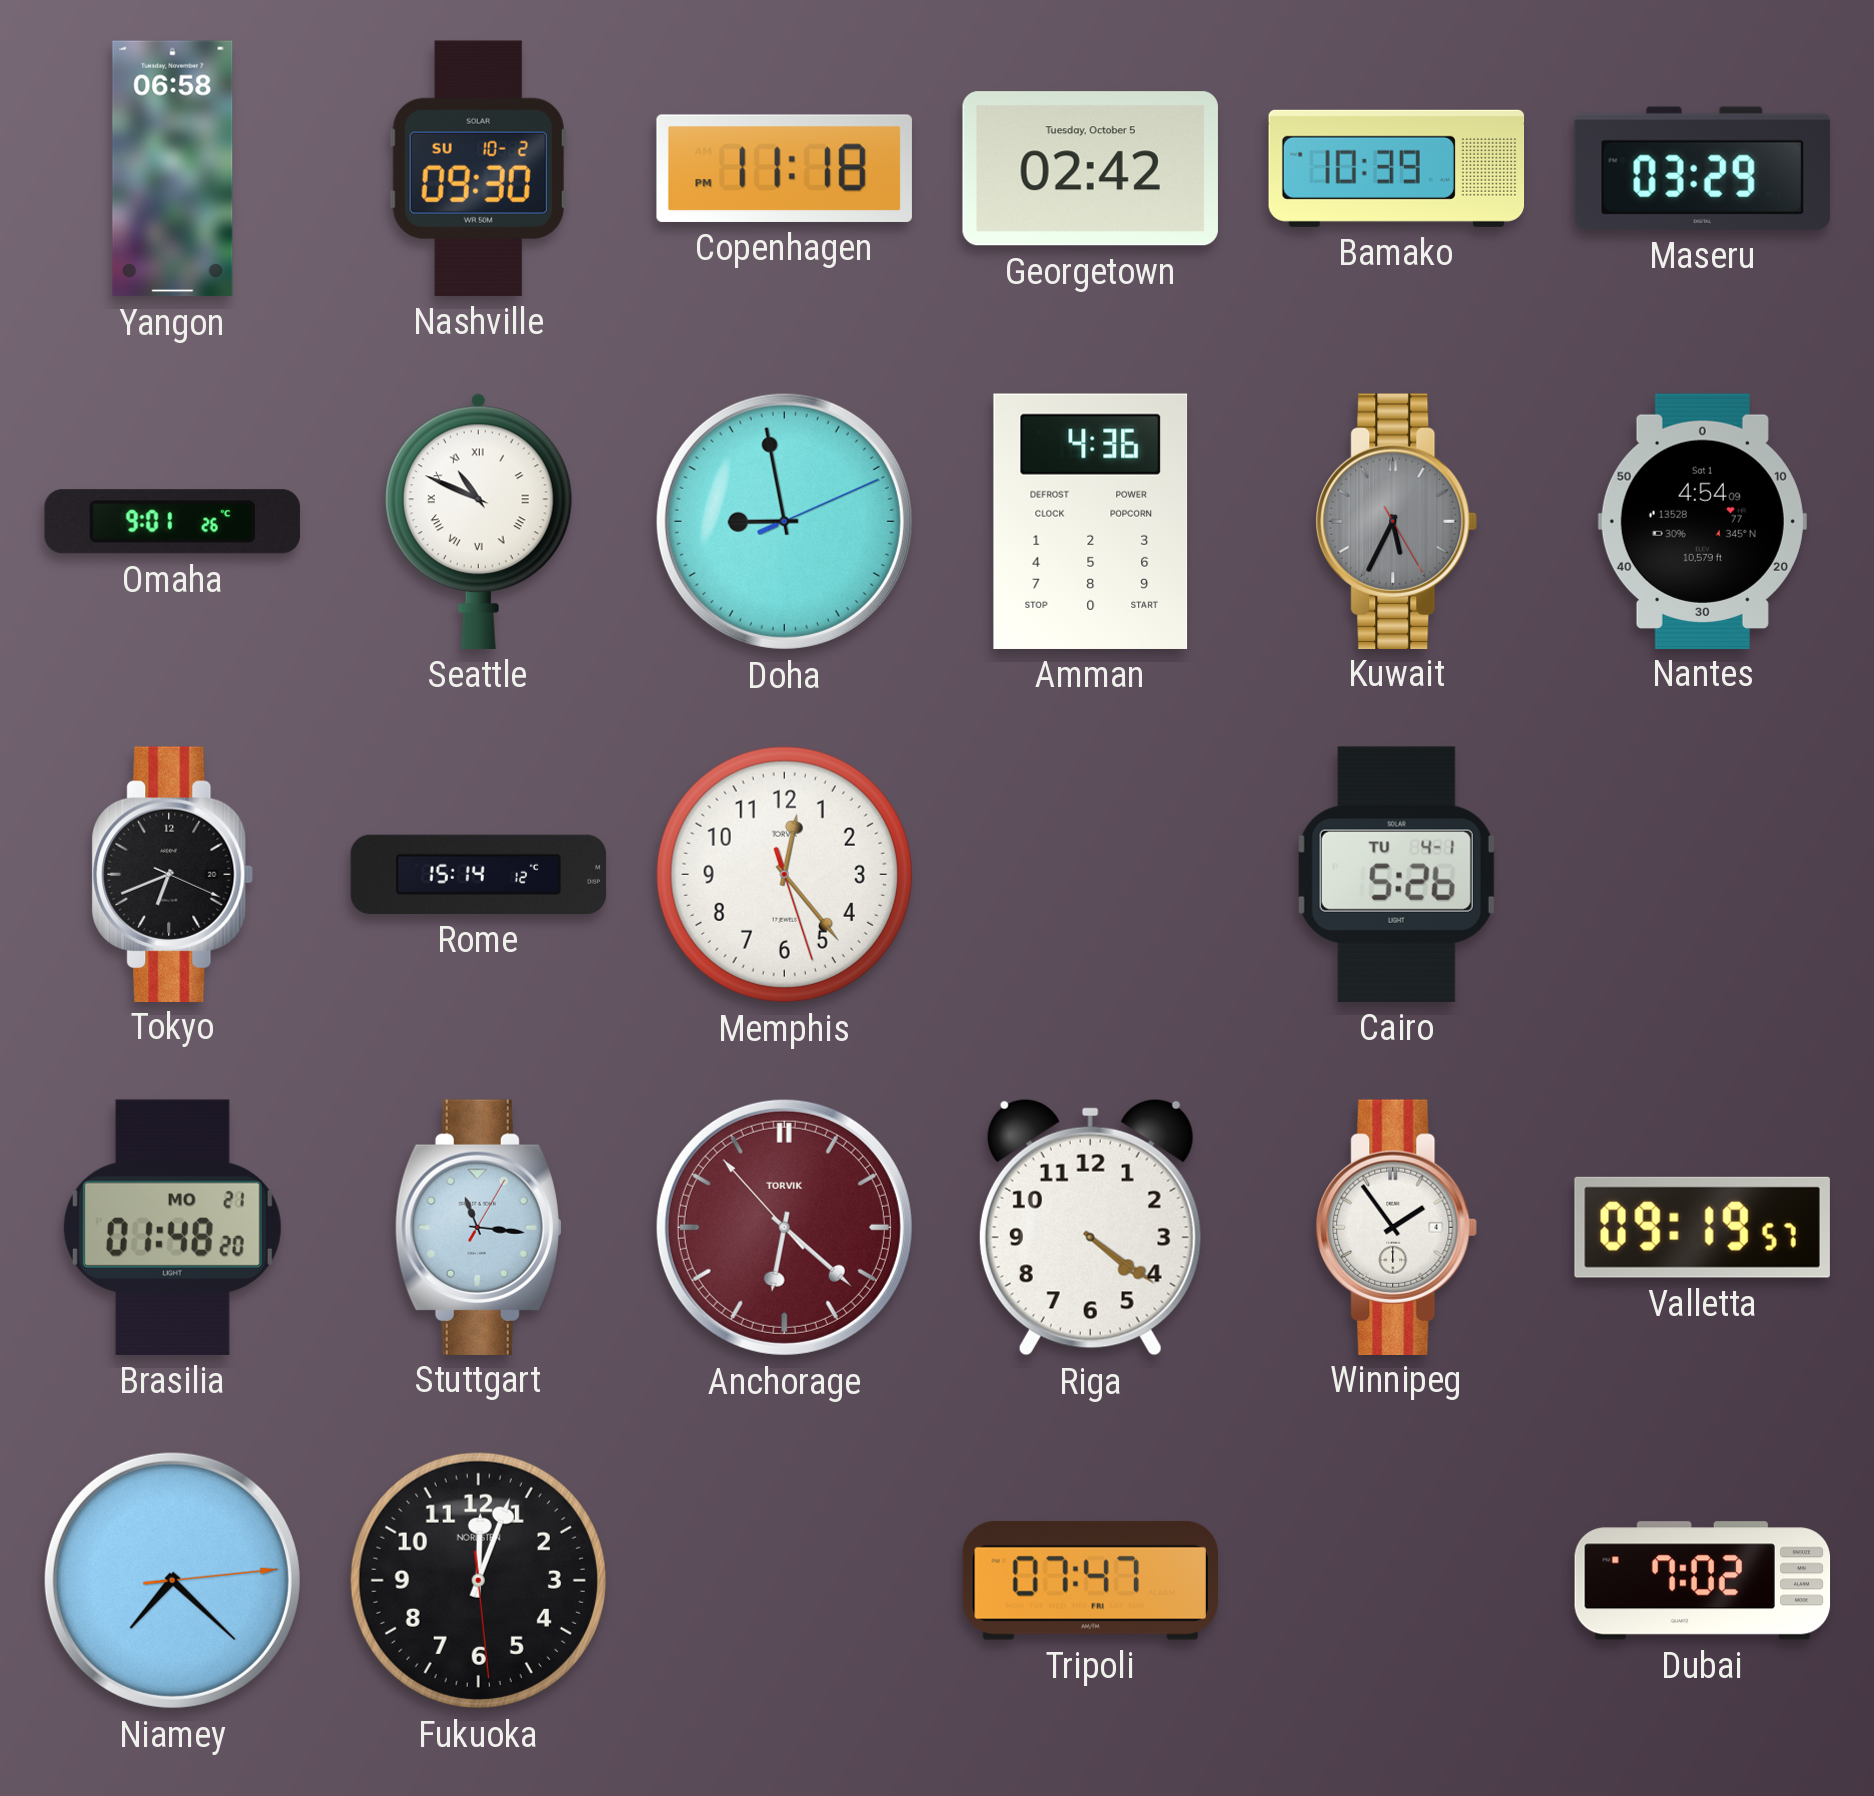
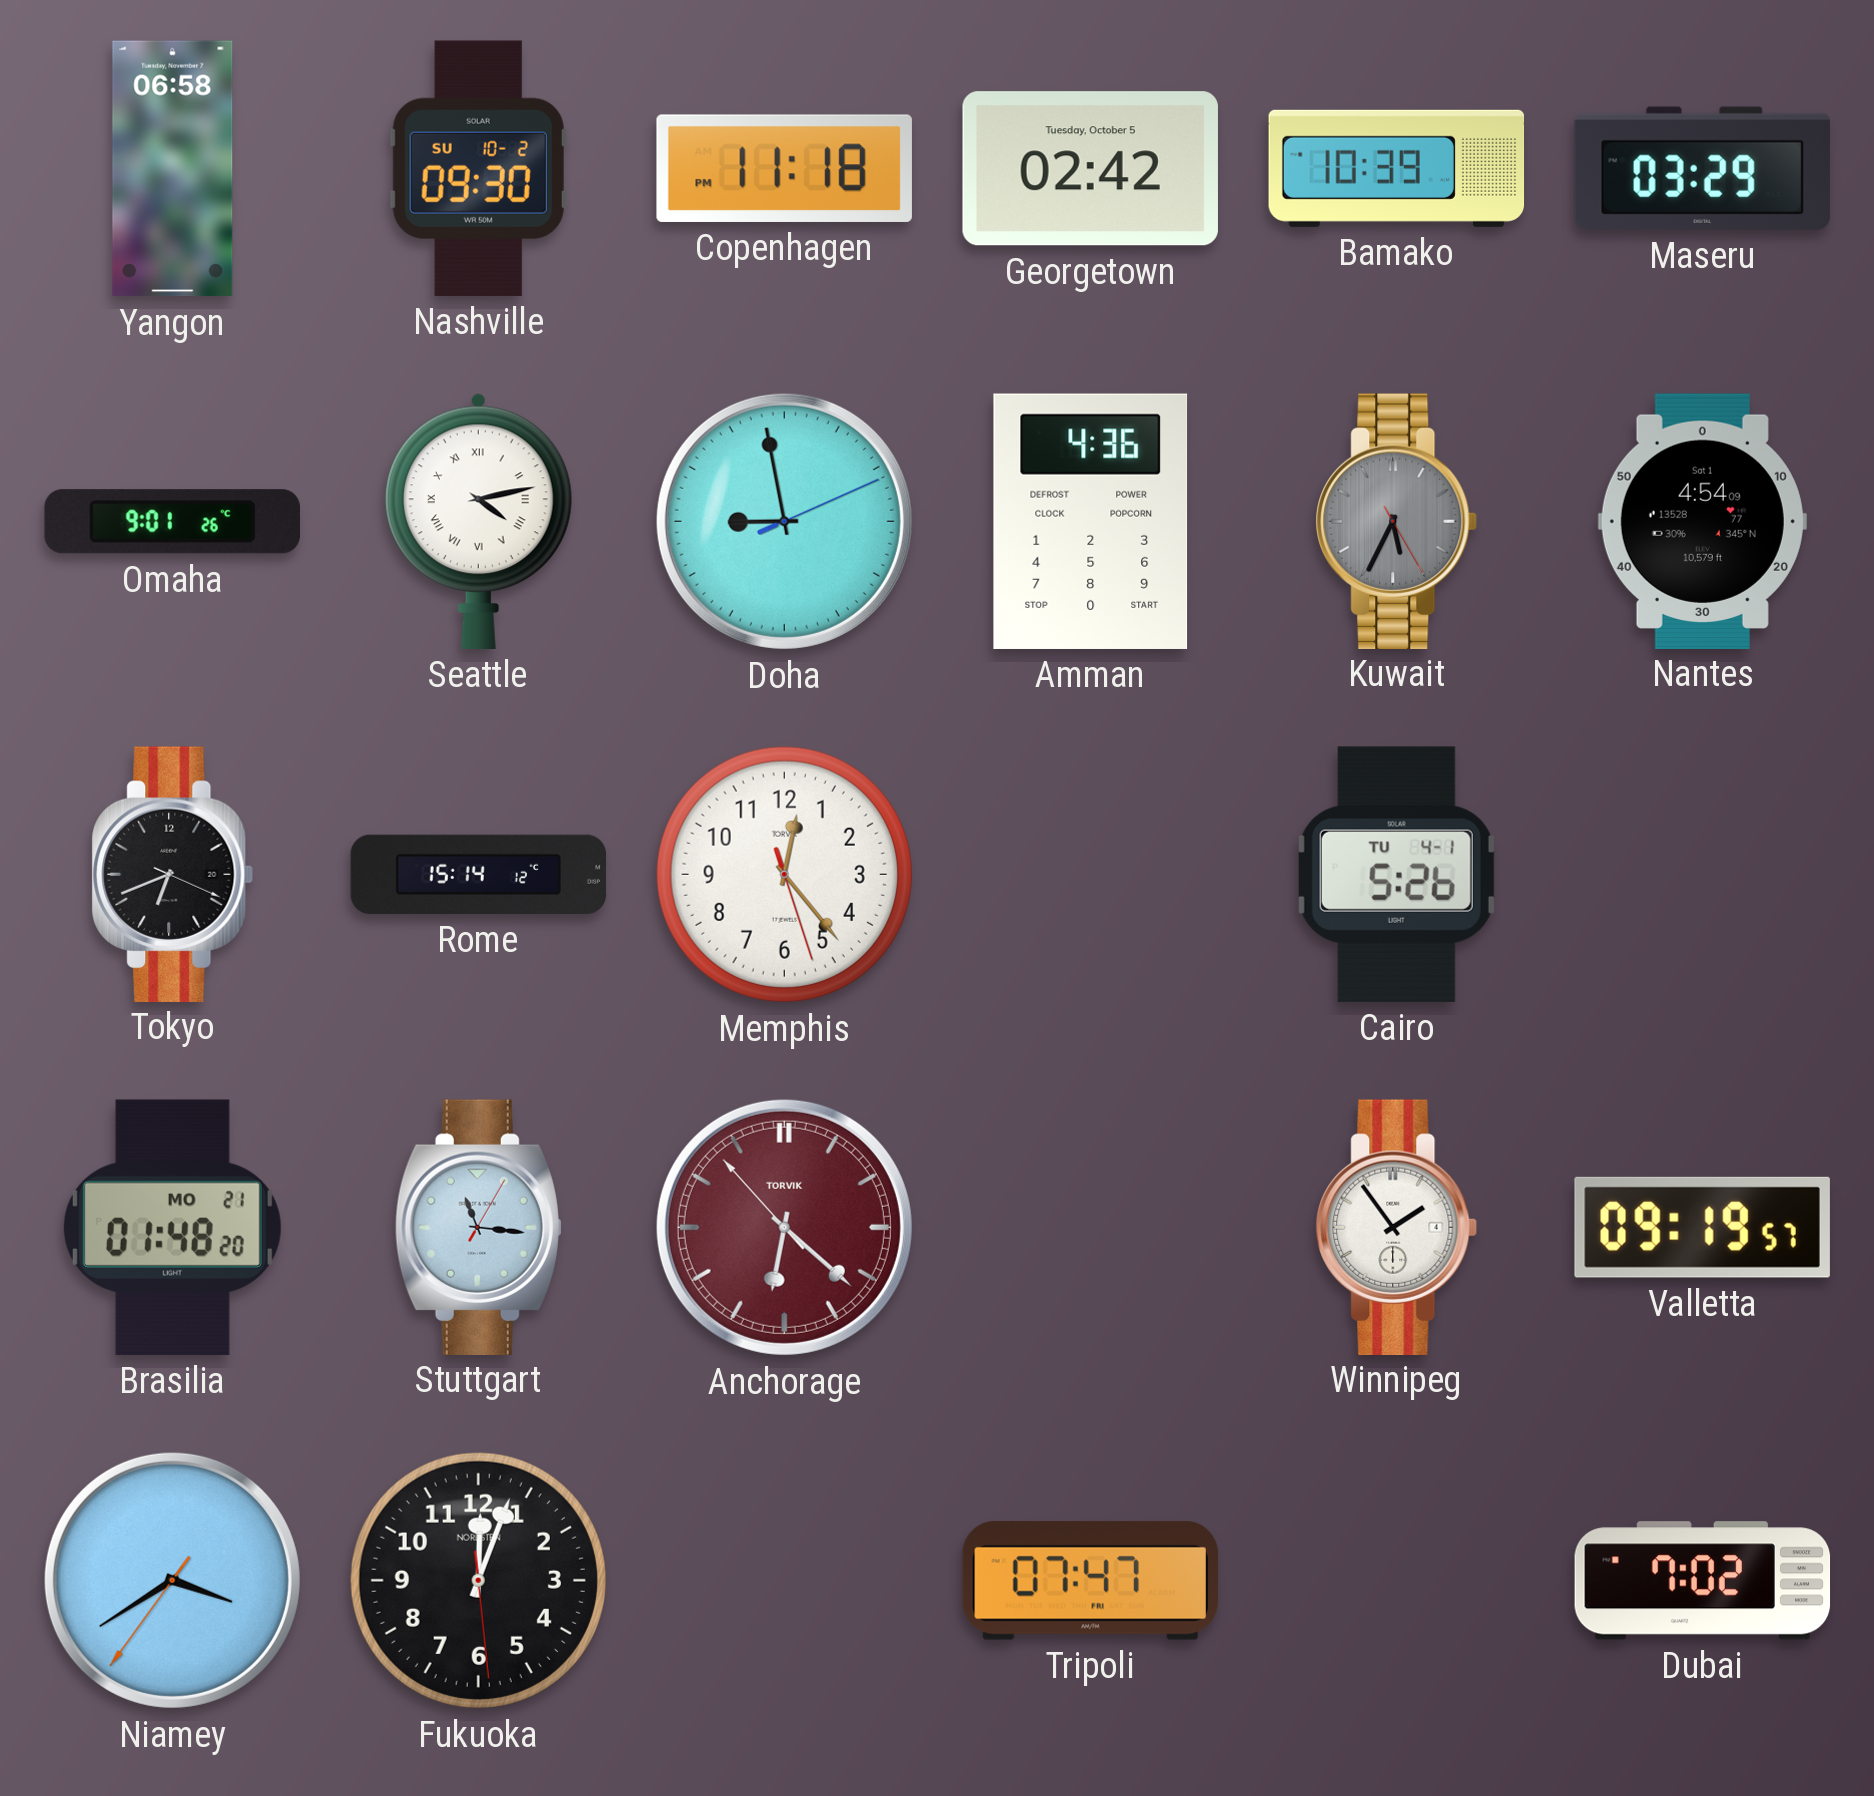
Seattle: 10:49 -> 4:13
Riga: 4:21 -> none
Niamey: 7:22 -> 3:39
